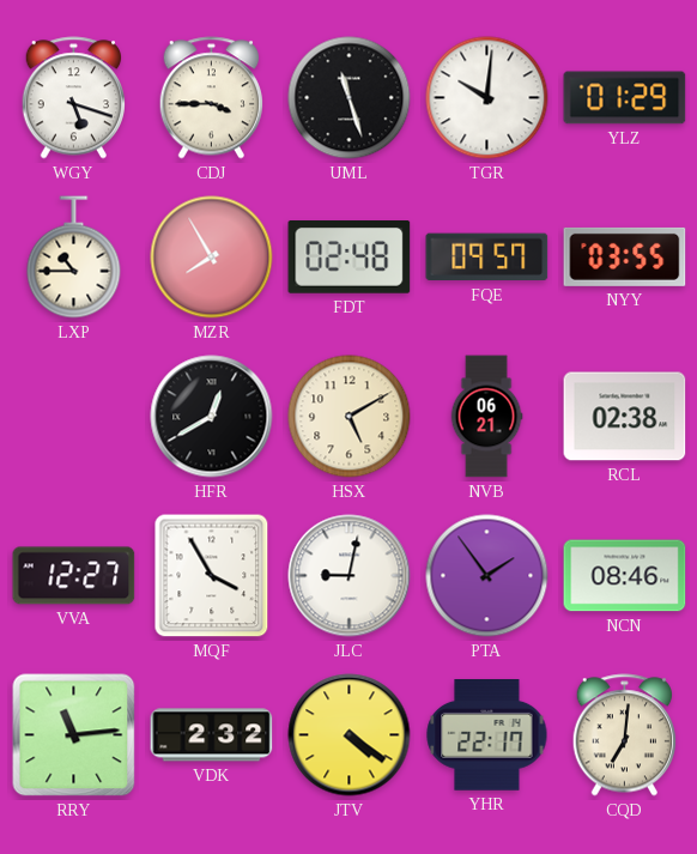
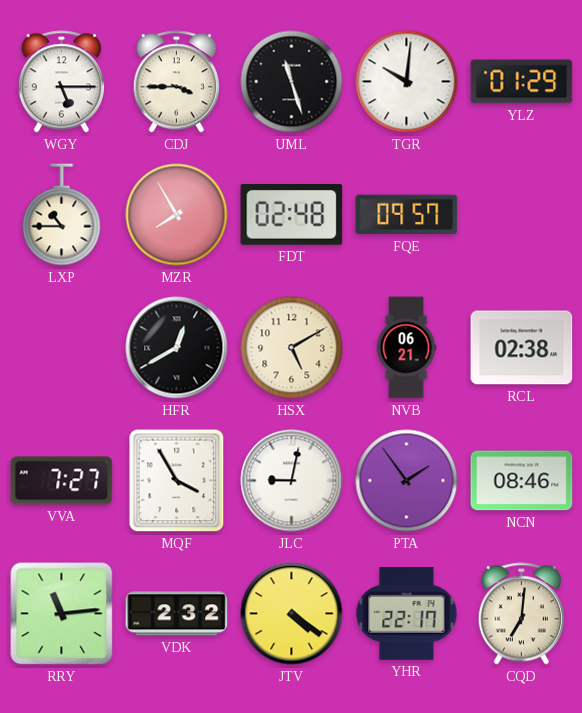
WGY: 5:18 -> 5:15
NYY: 03:55 -> none
VVA: 12:27 -> 7:27
